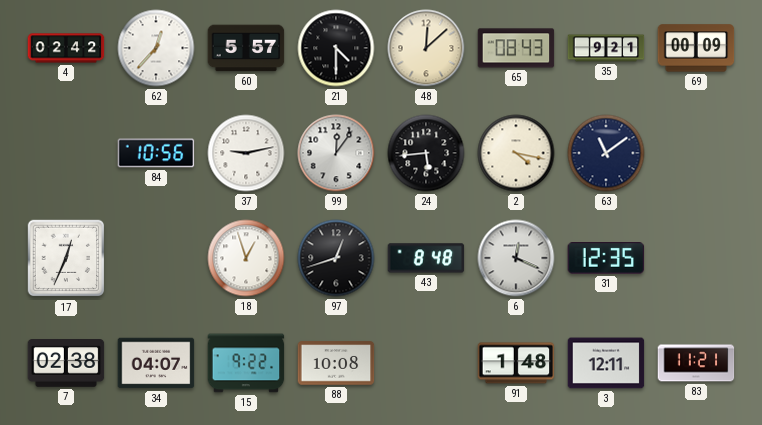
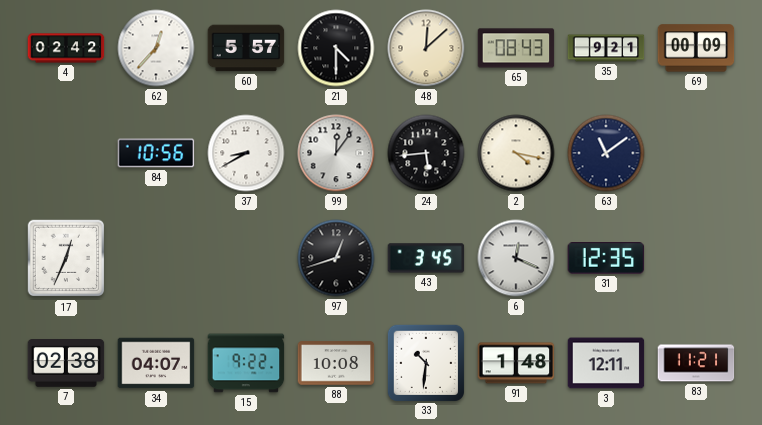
37: 9:13 -> 8:40
18: 12:57 -> none
43: 8:48 -> 3:45
33: none -> 10:31
